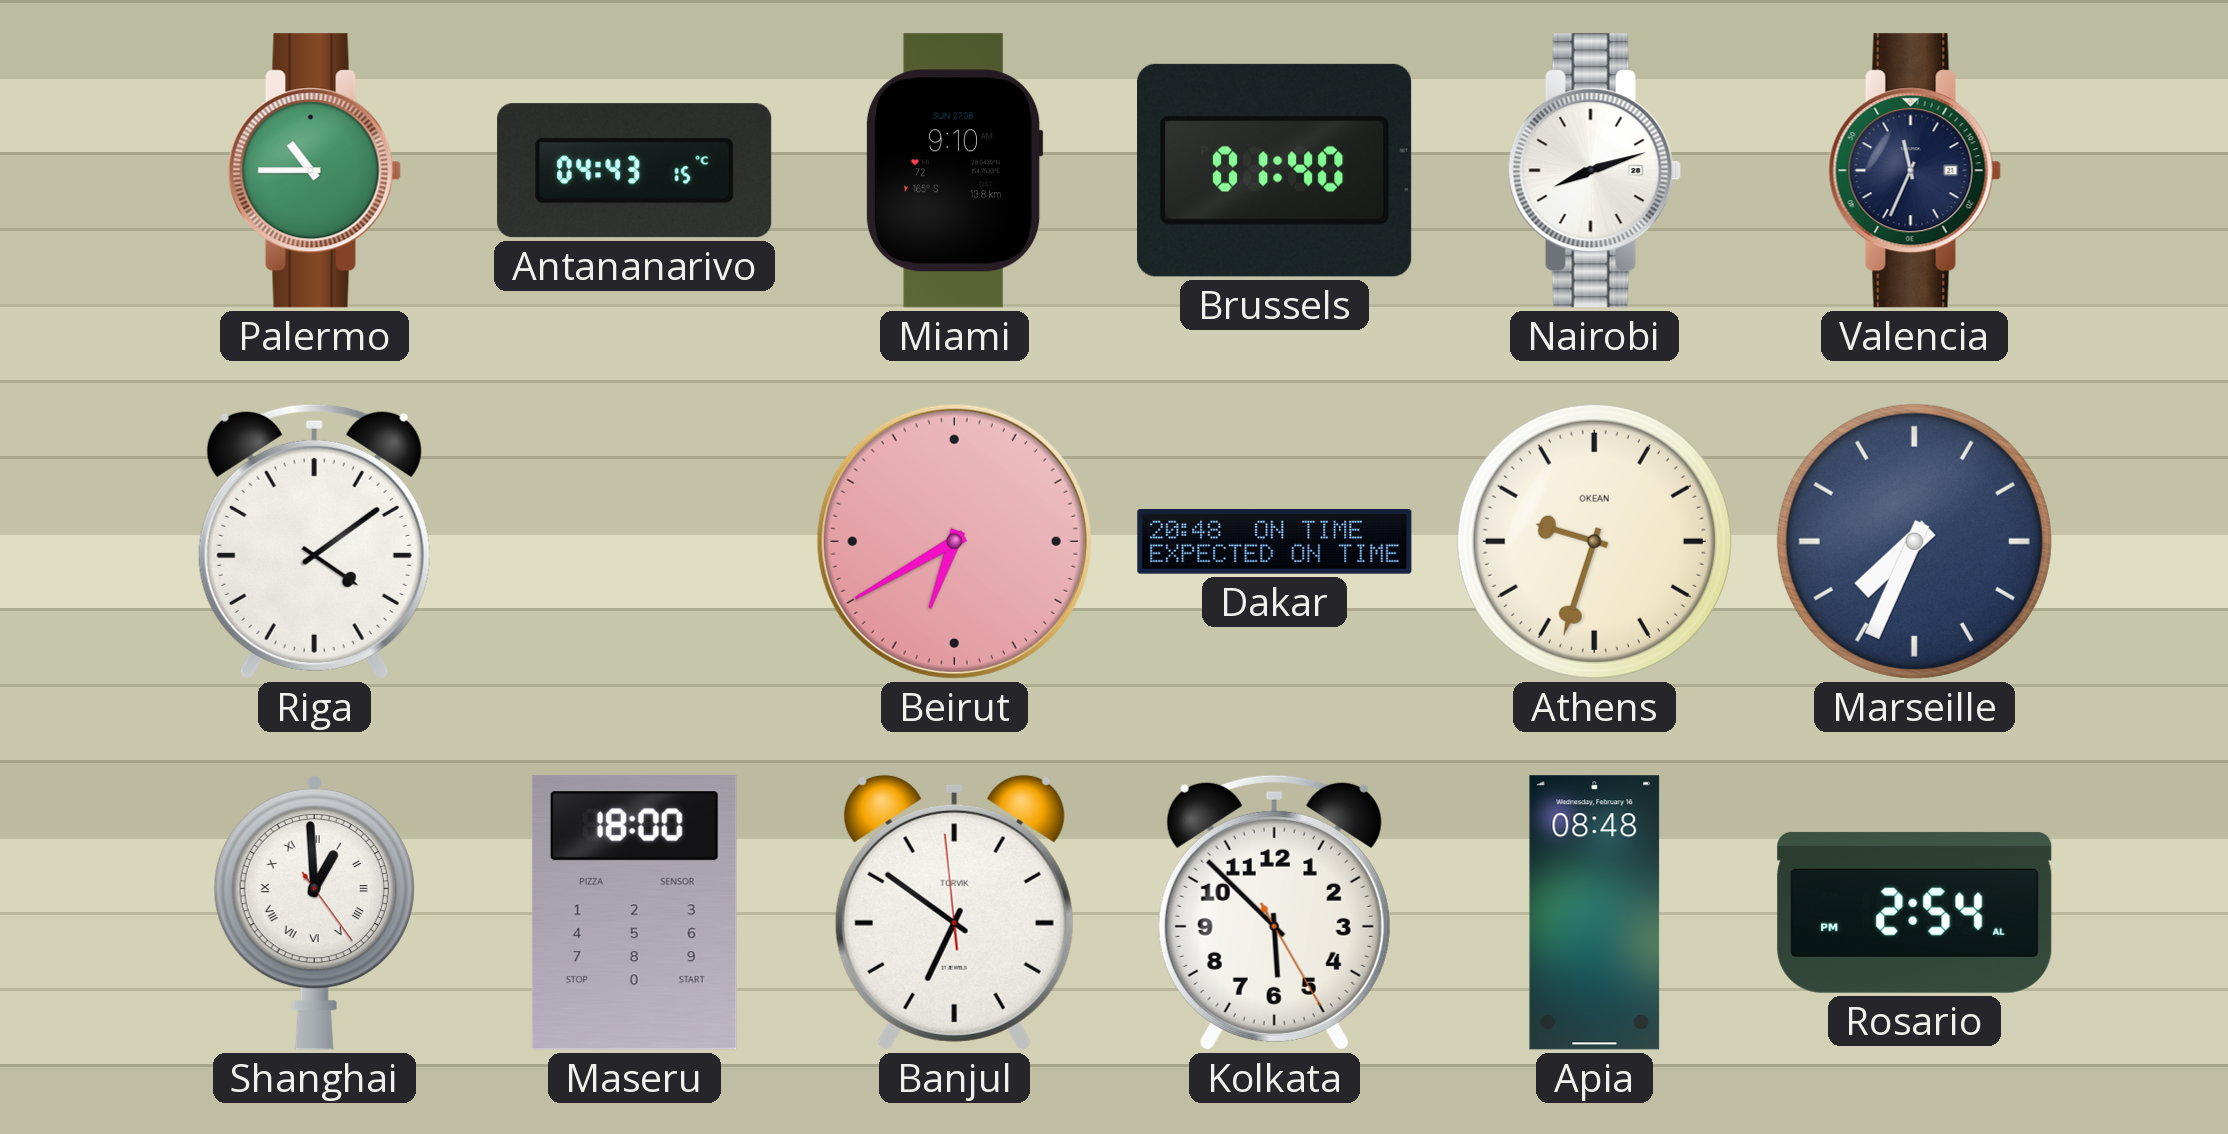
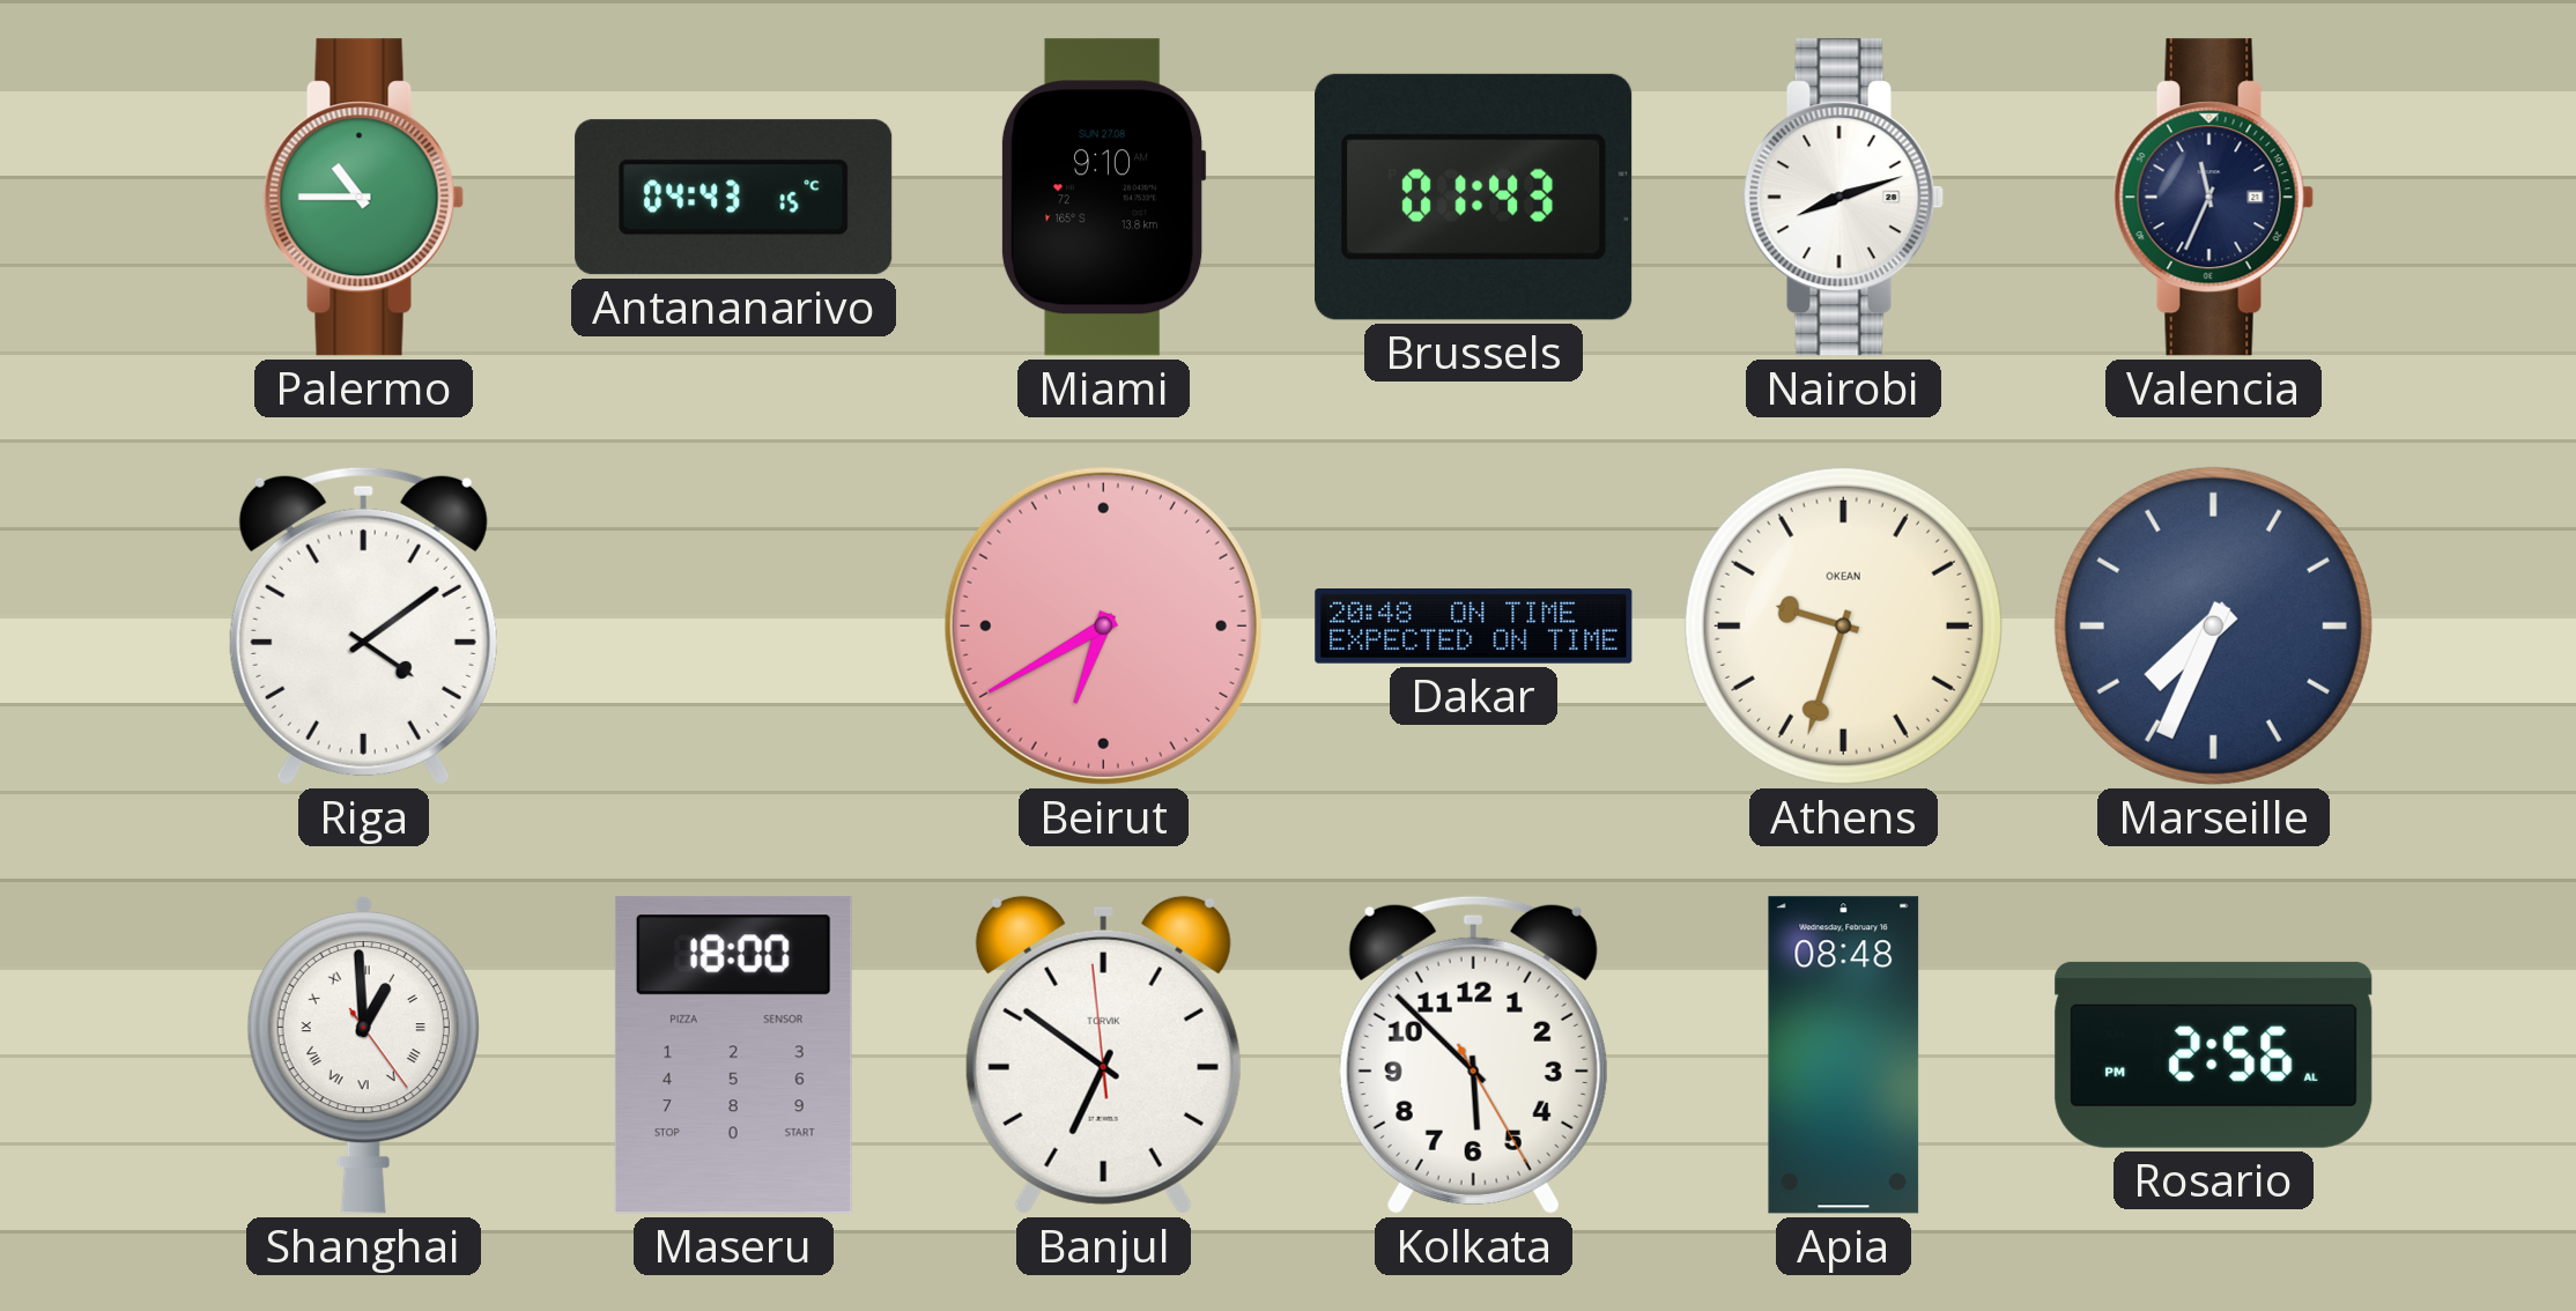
Brussels: 01:40 -> 01:43
Rosario: 2:54 -> 2:56
